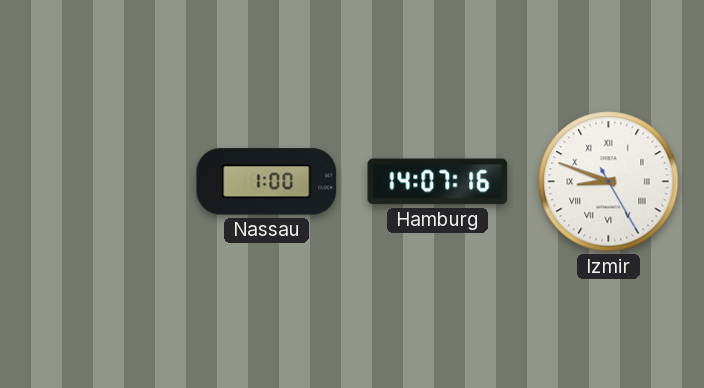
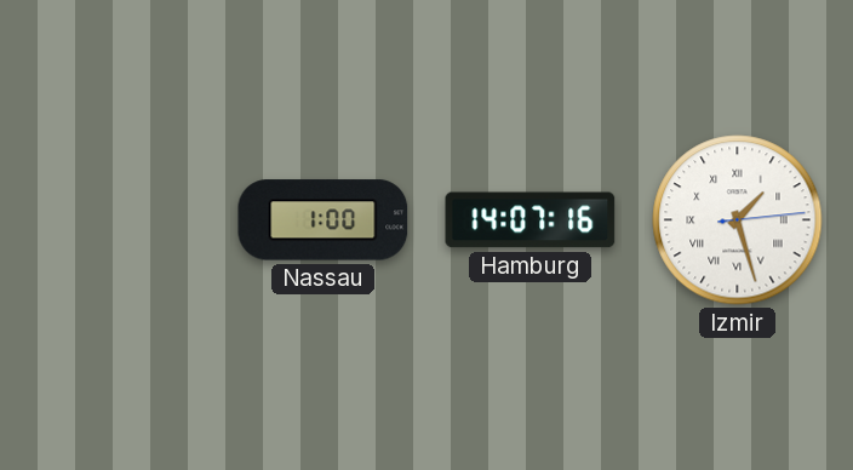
Izmir: 8:48 -> 1:27
